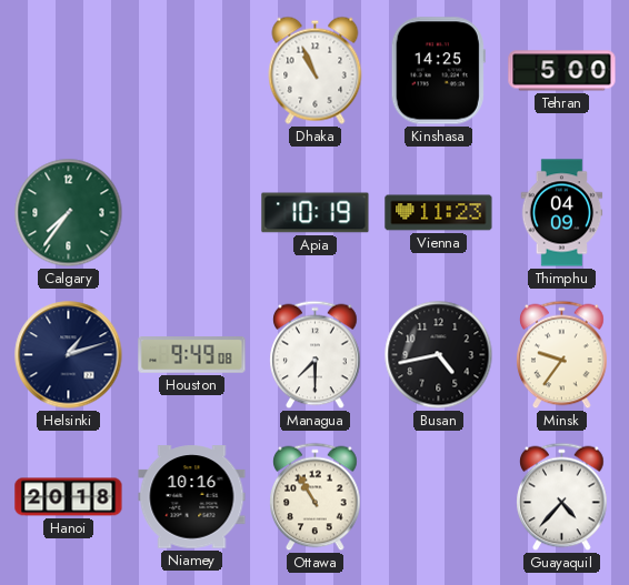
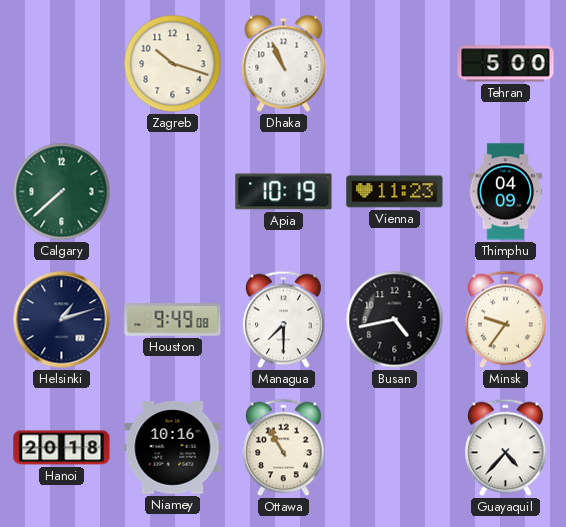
Zagreb: none -> 10:18
Kinshasa: 14:25 -> none
Calgary: 7:36 -> 7:38
